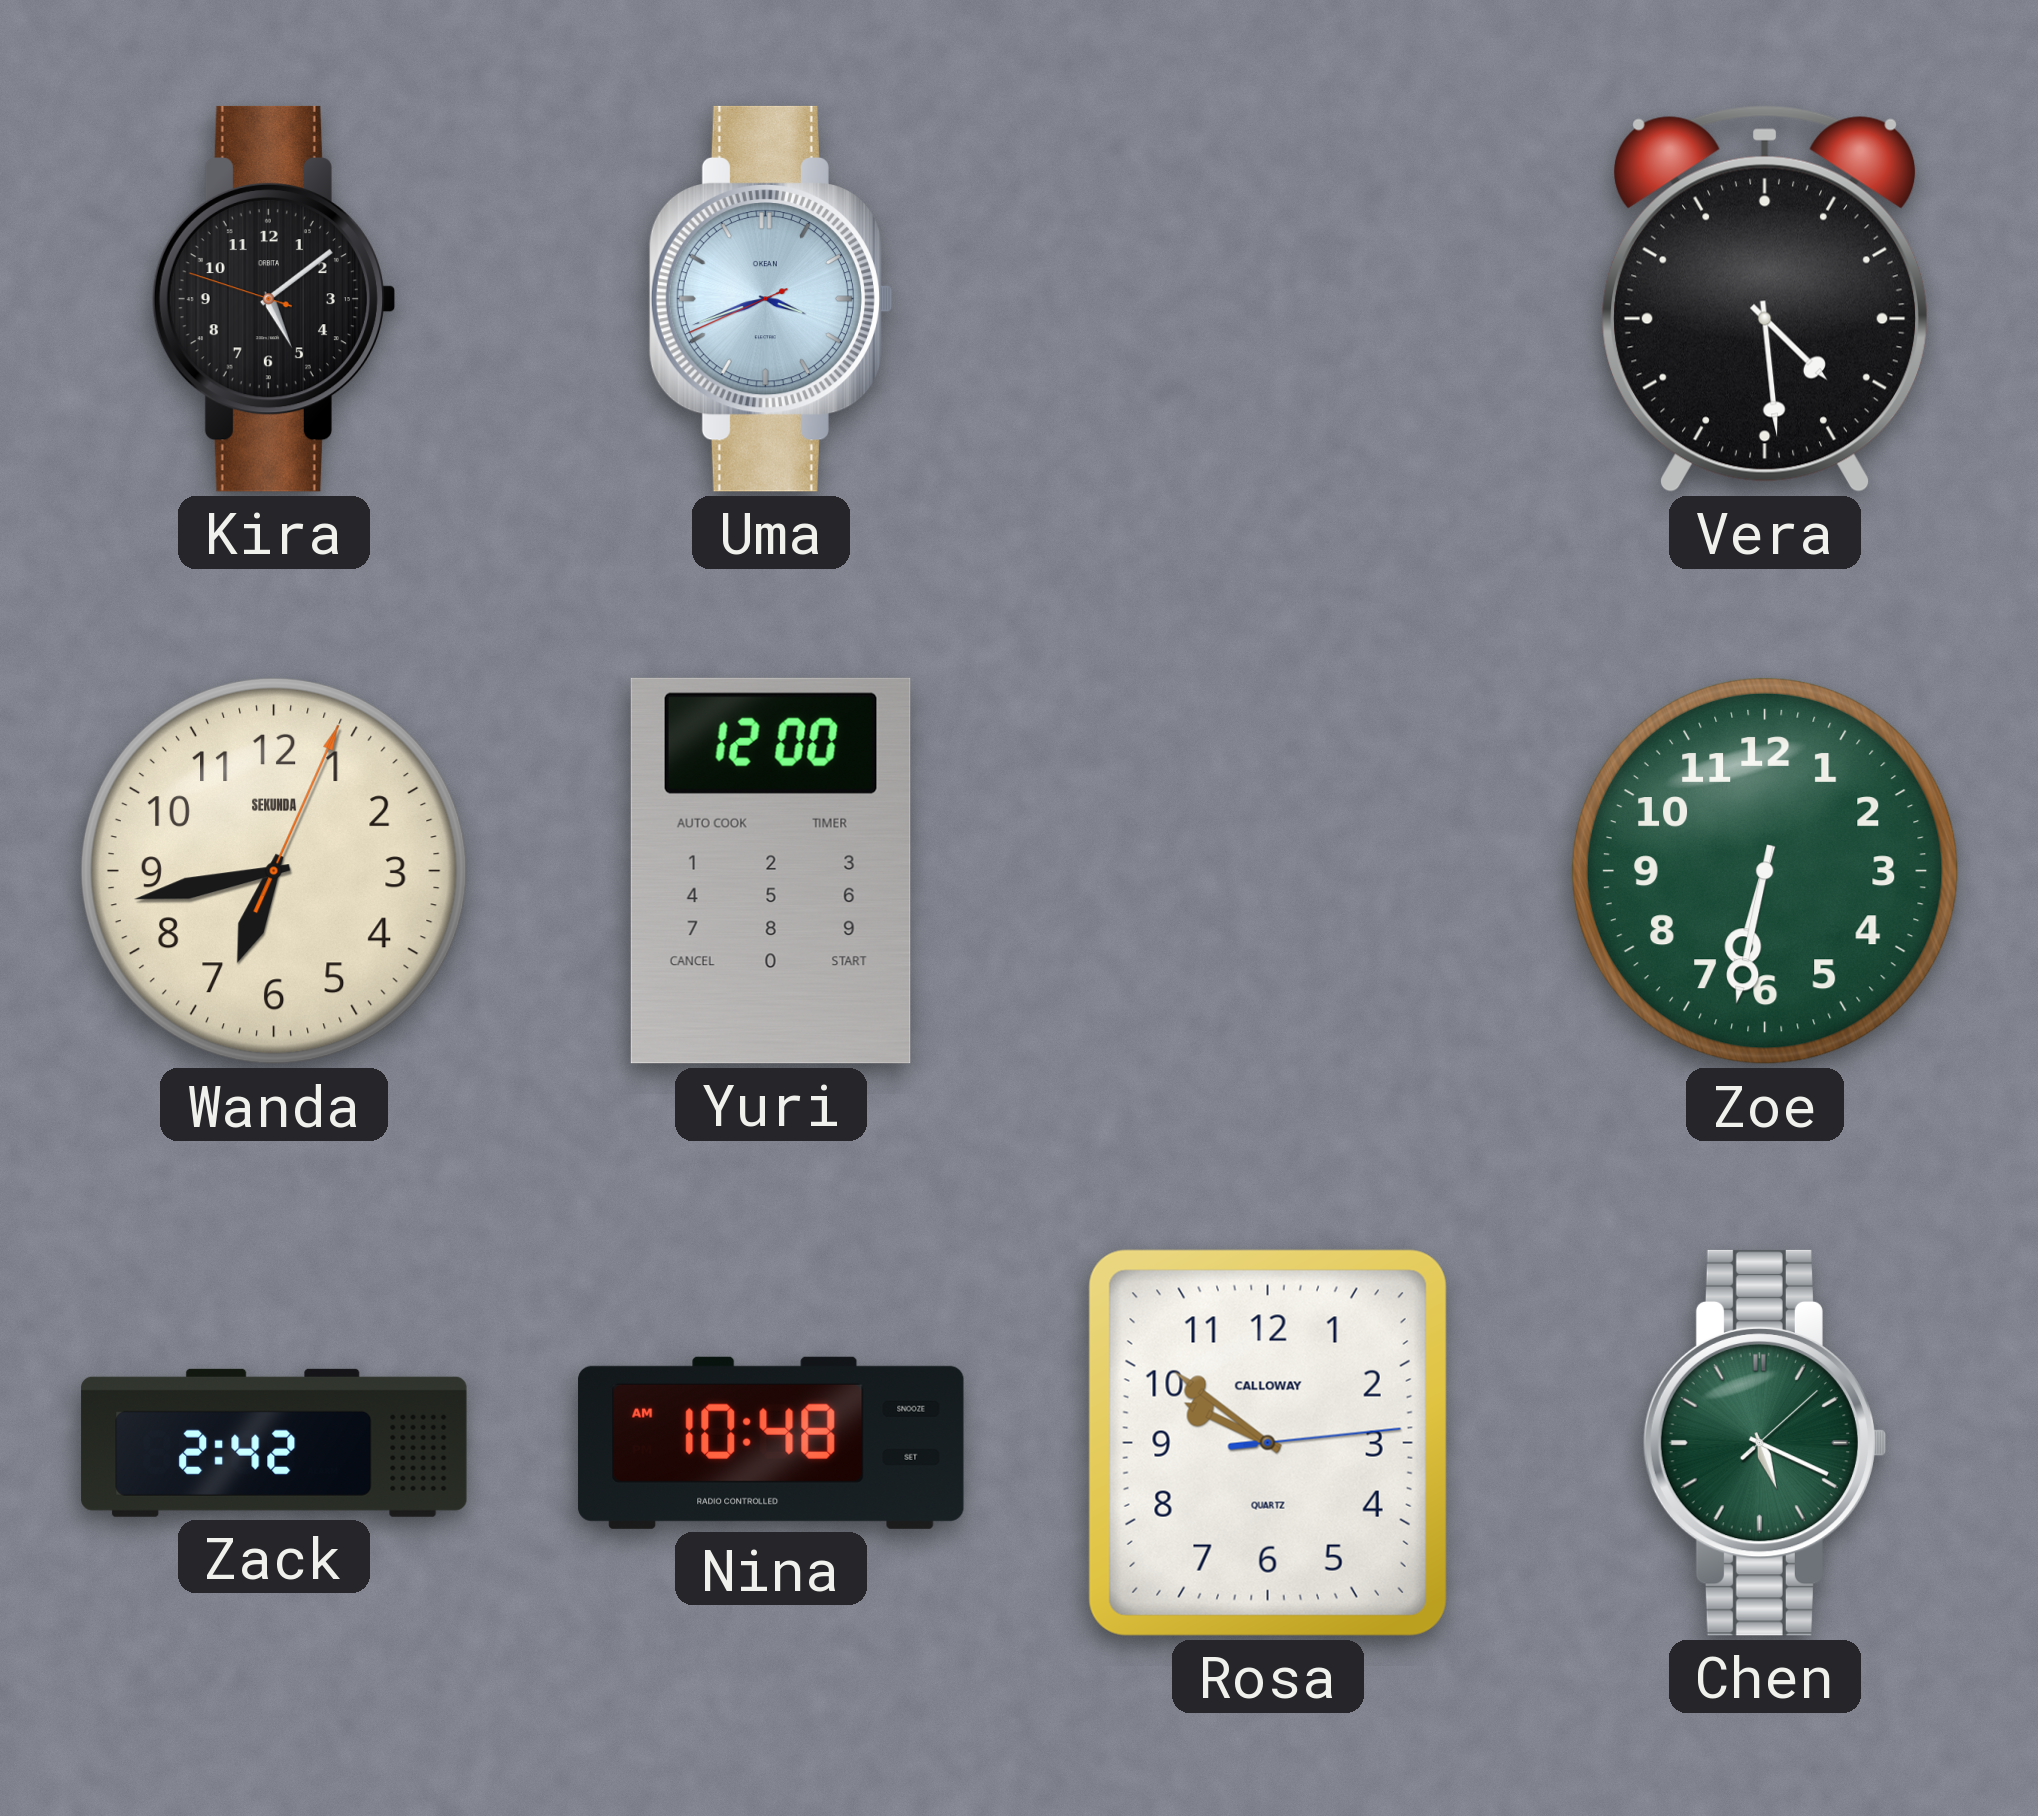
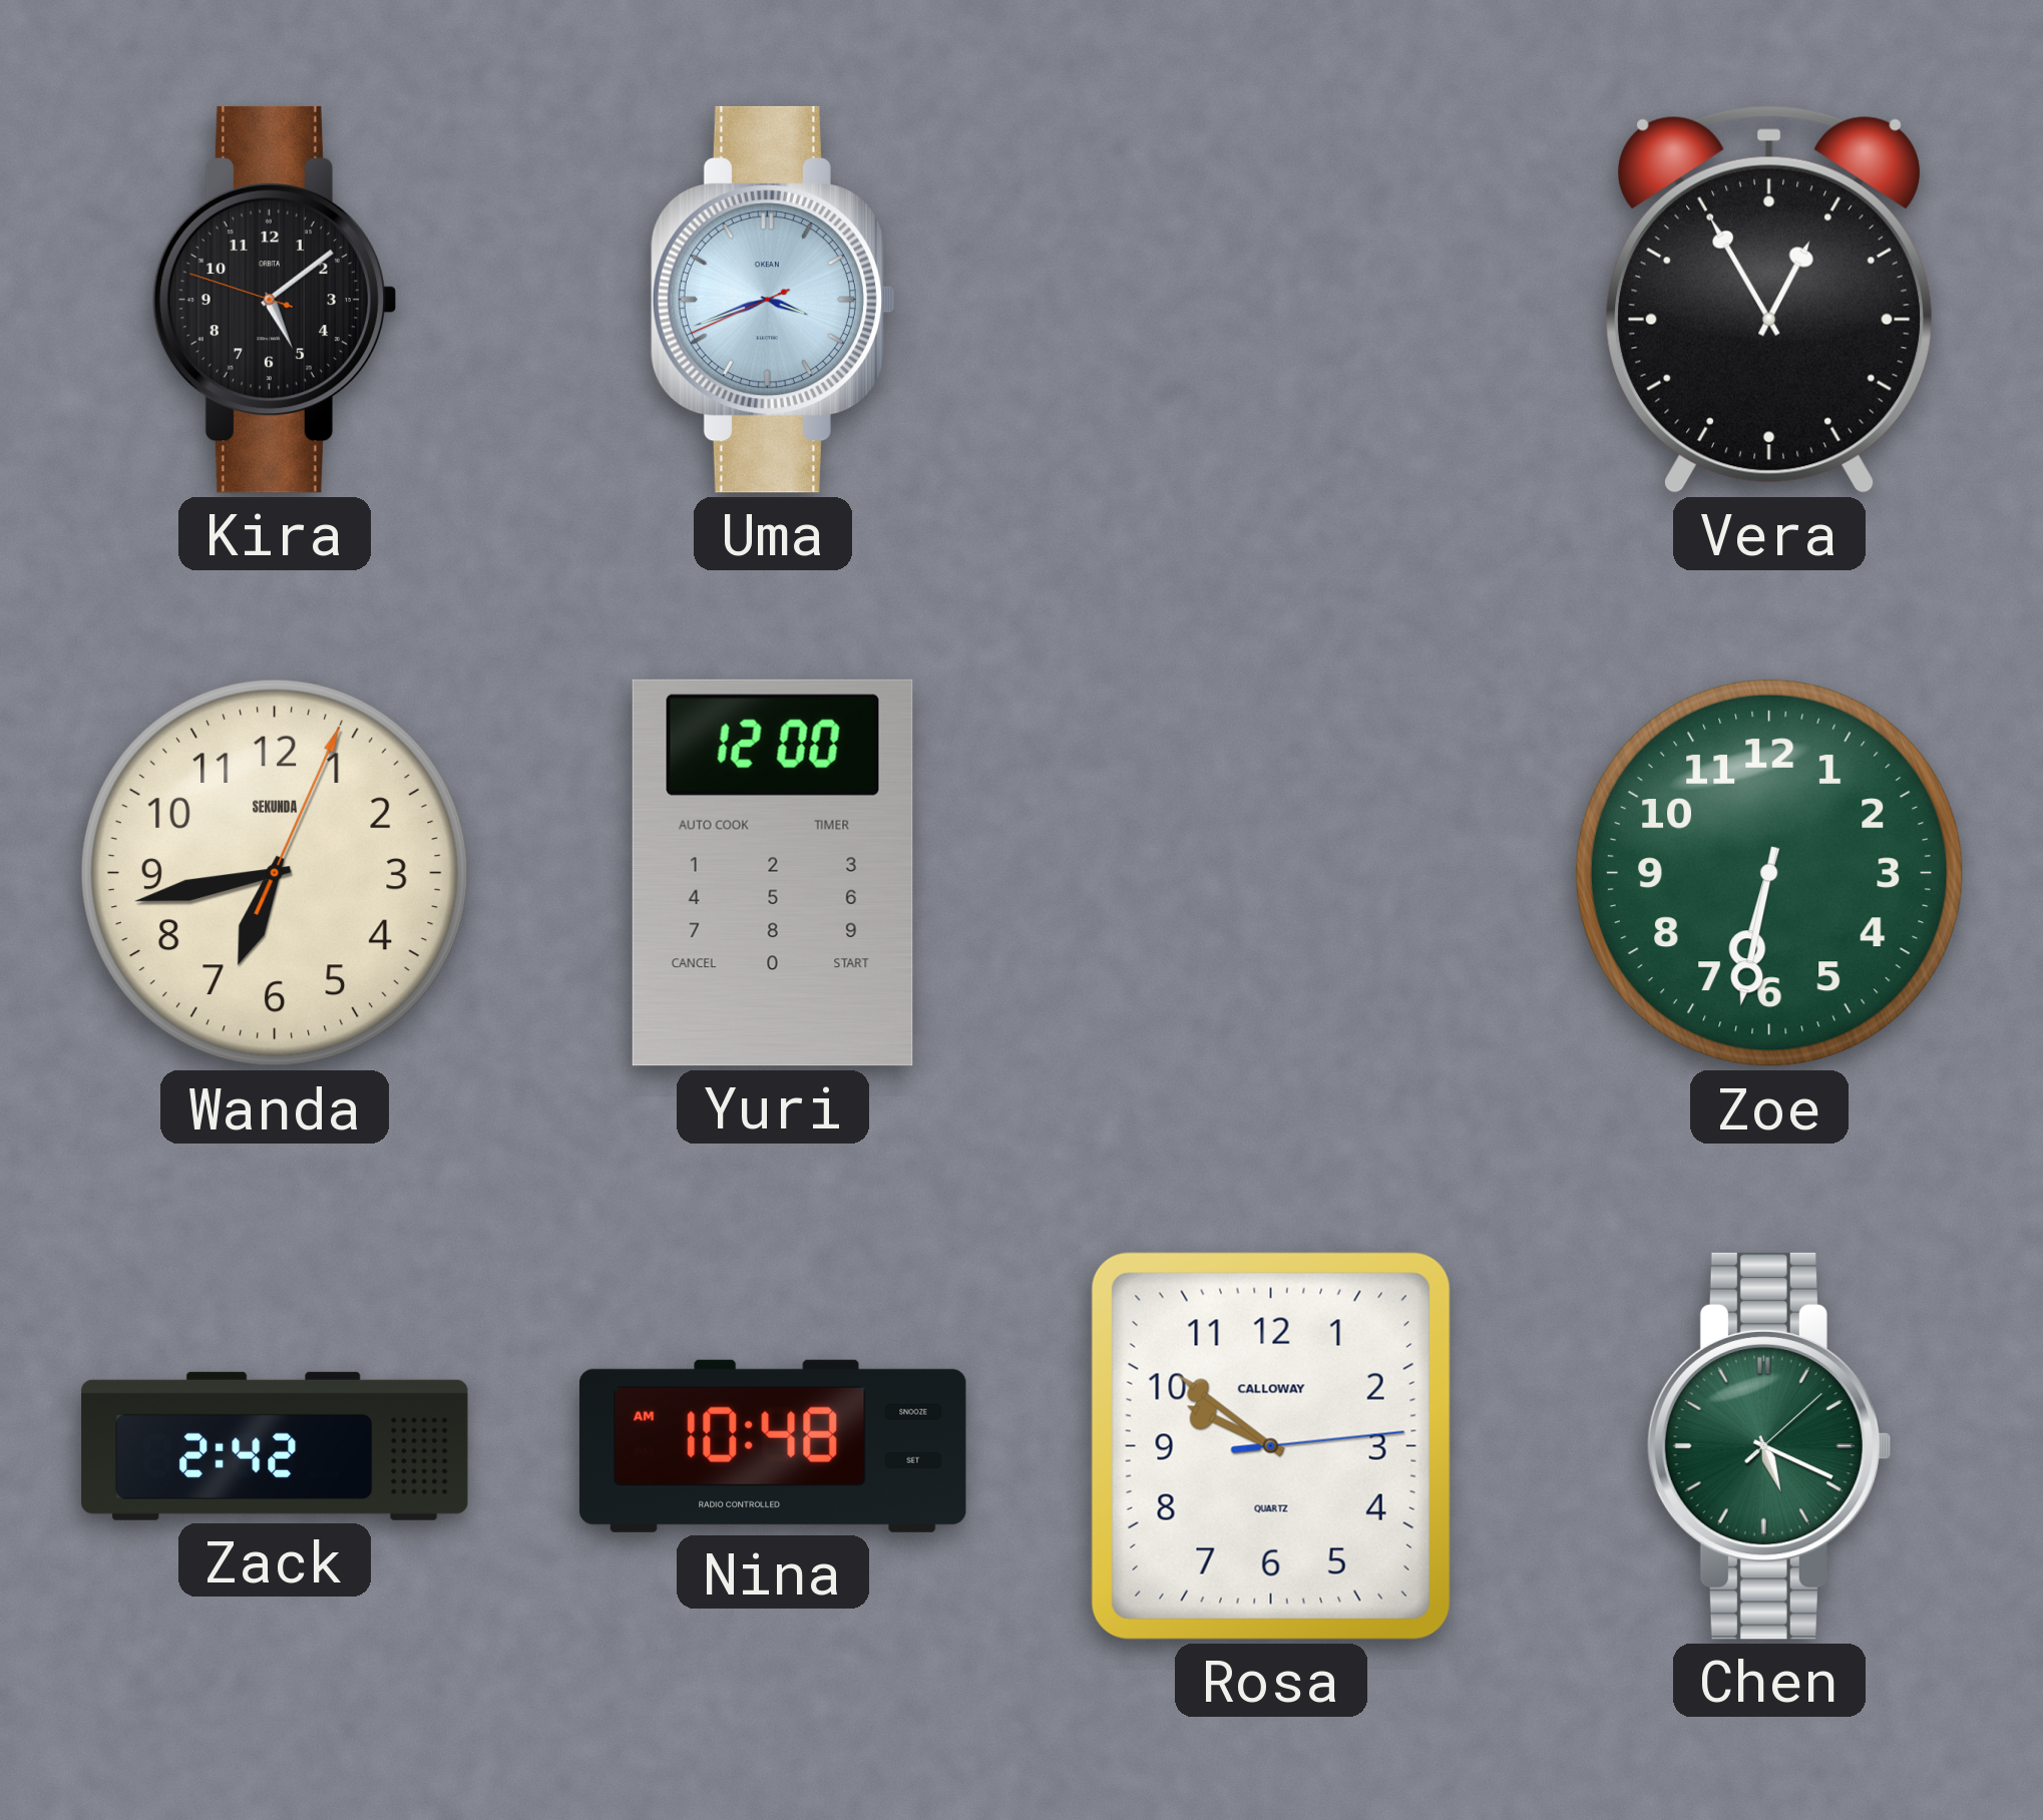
Vera: 4:29 -> 12:55
